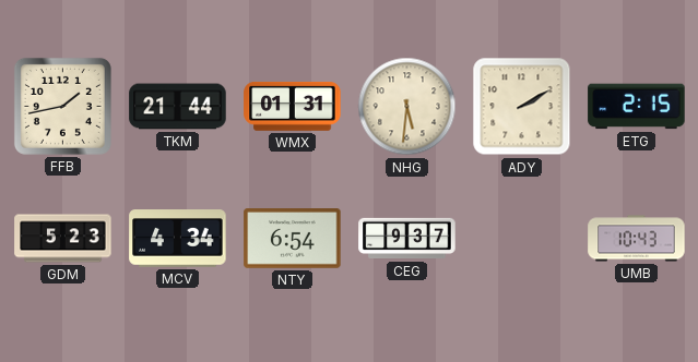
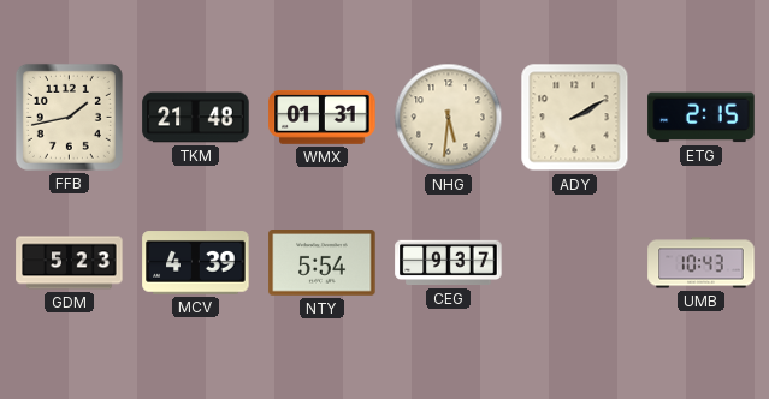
TKM: 21:44 -> 21:48
MCV: 4:34 -> 4:39
NTY: 6:54 -> 5:54
